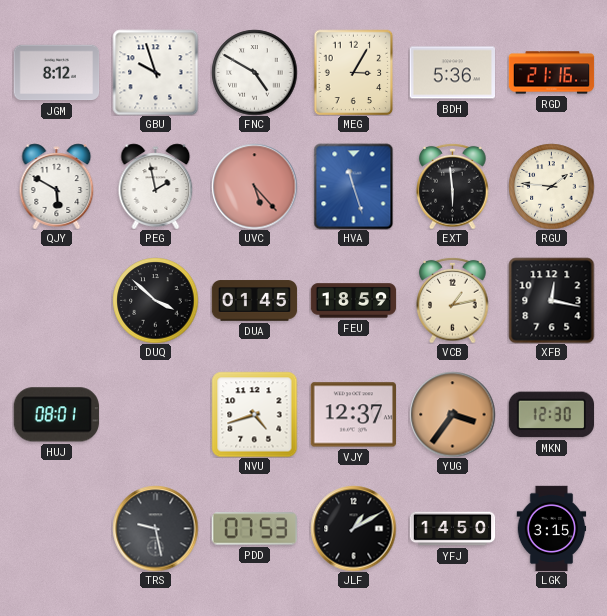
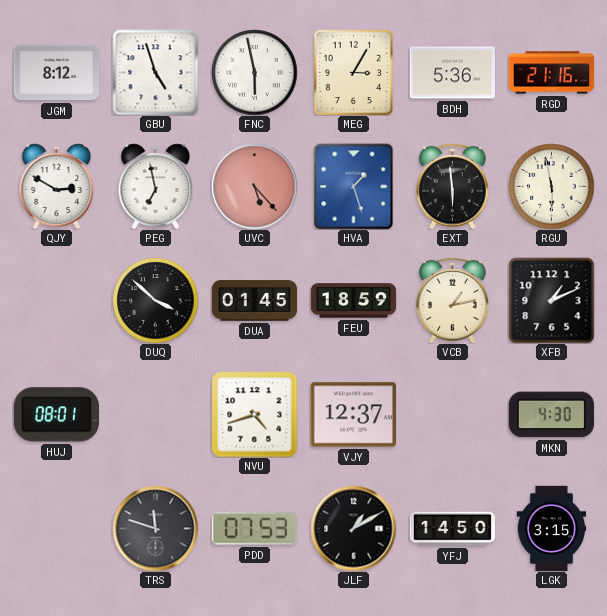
GBU: 9:57 -> 4:57
FNC: 4:50 -> 5:58
QJY: 5:50 -> 2:50
PEG: 1:58 -> 6:58
HVA: 11:27 -> 1:27
RGU: 1:46 -> 5:58
XFB: 12:17 -> 1:11
YUG: 3:36 -> none
MKN: 12:30 -> 4:30
TRS: 9:28 -> 11:48
